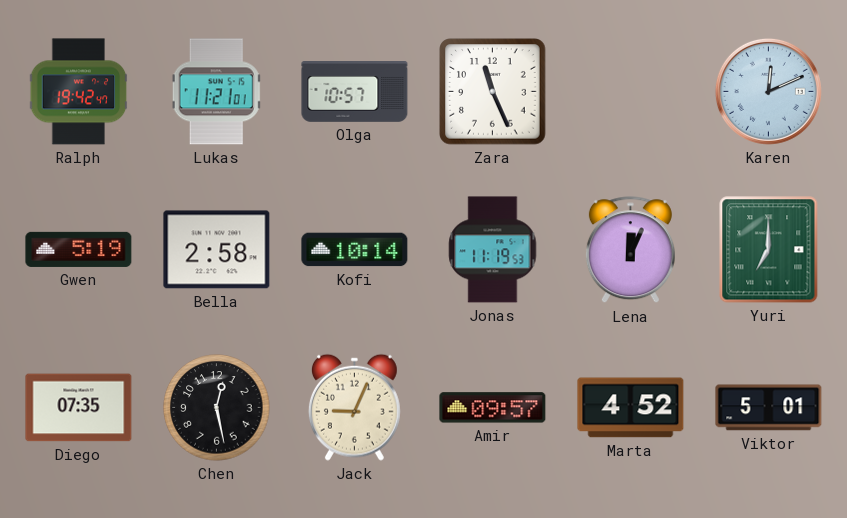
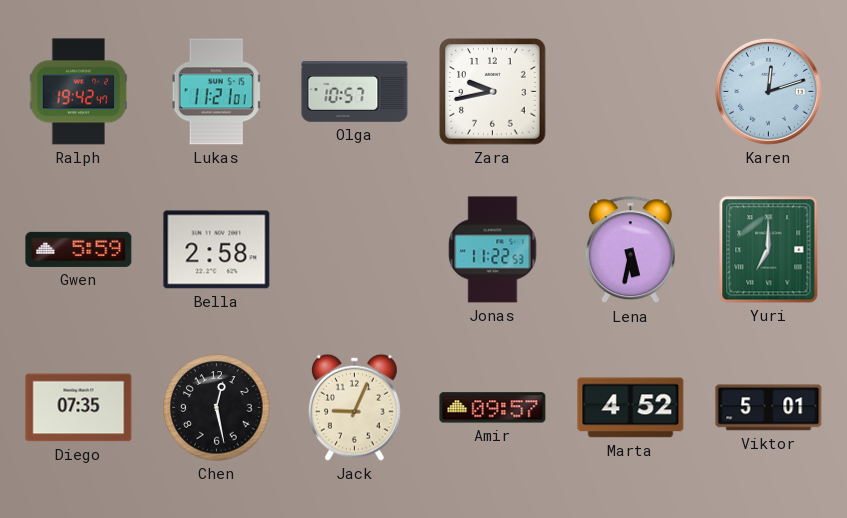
Zara: 11:26 -> 9:43
Karen: 12:11 -> 12:12
Gwen: 5:19 -> 5:59
Kofi: 10:14 -> none
Jonas: 11:19 -> 11:22
Lena: 12:04 -> 5:32
